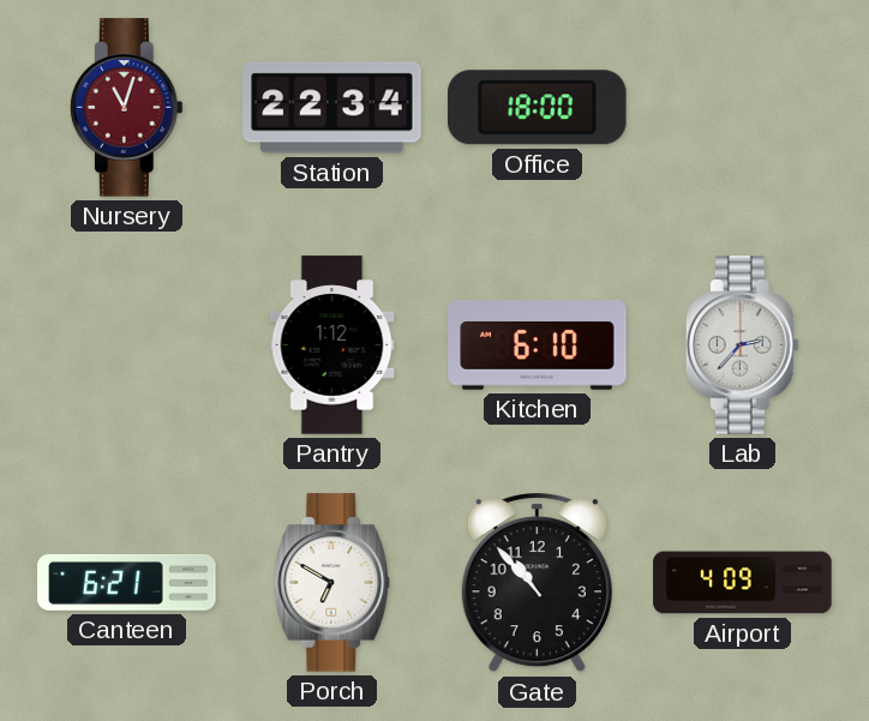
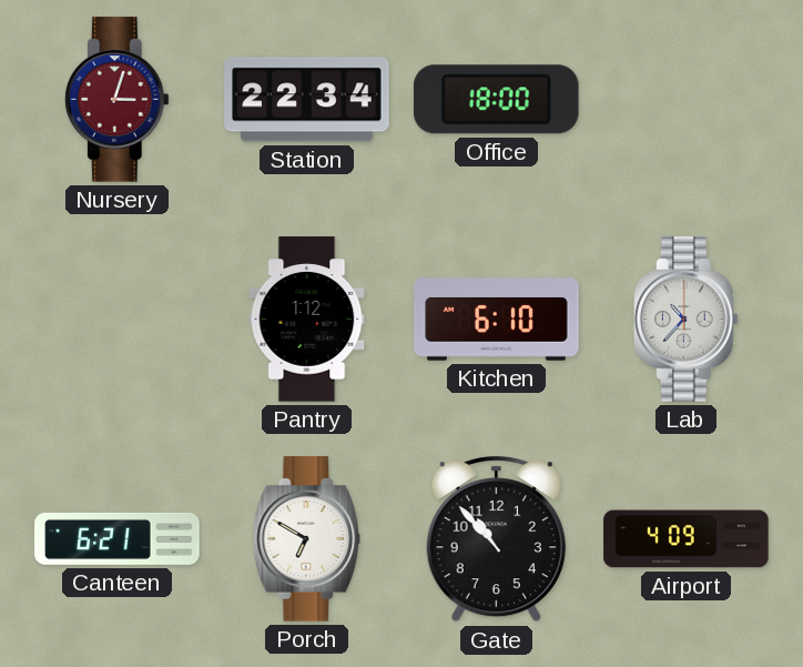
Nursery: 11:03 -> 3:03
Lab: 2:37 -> 10:37
